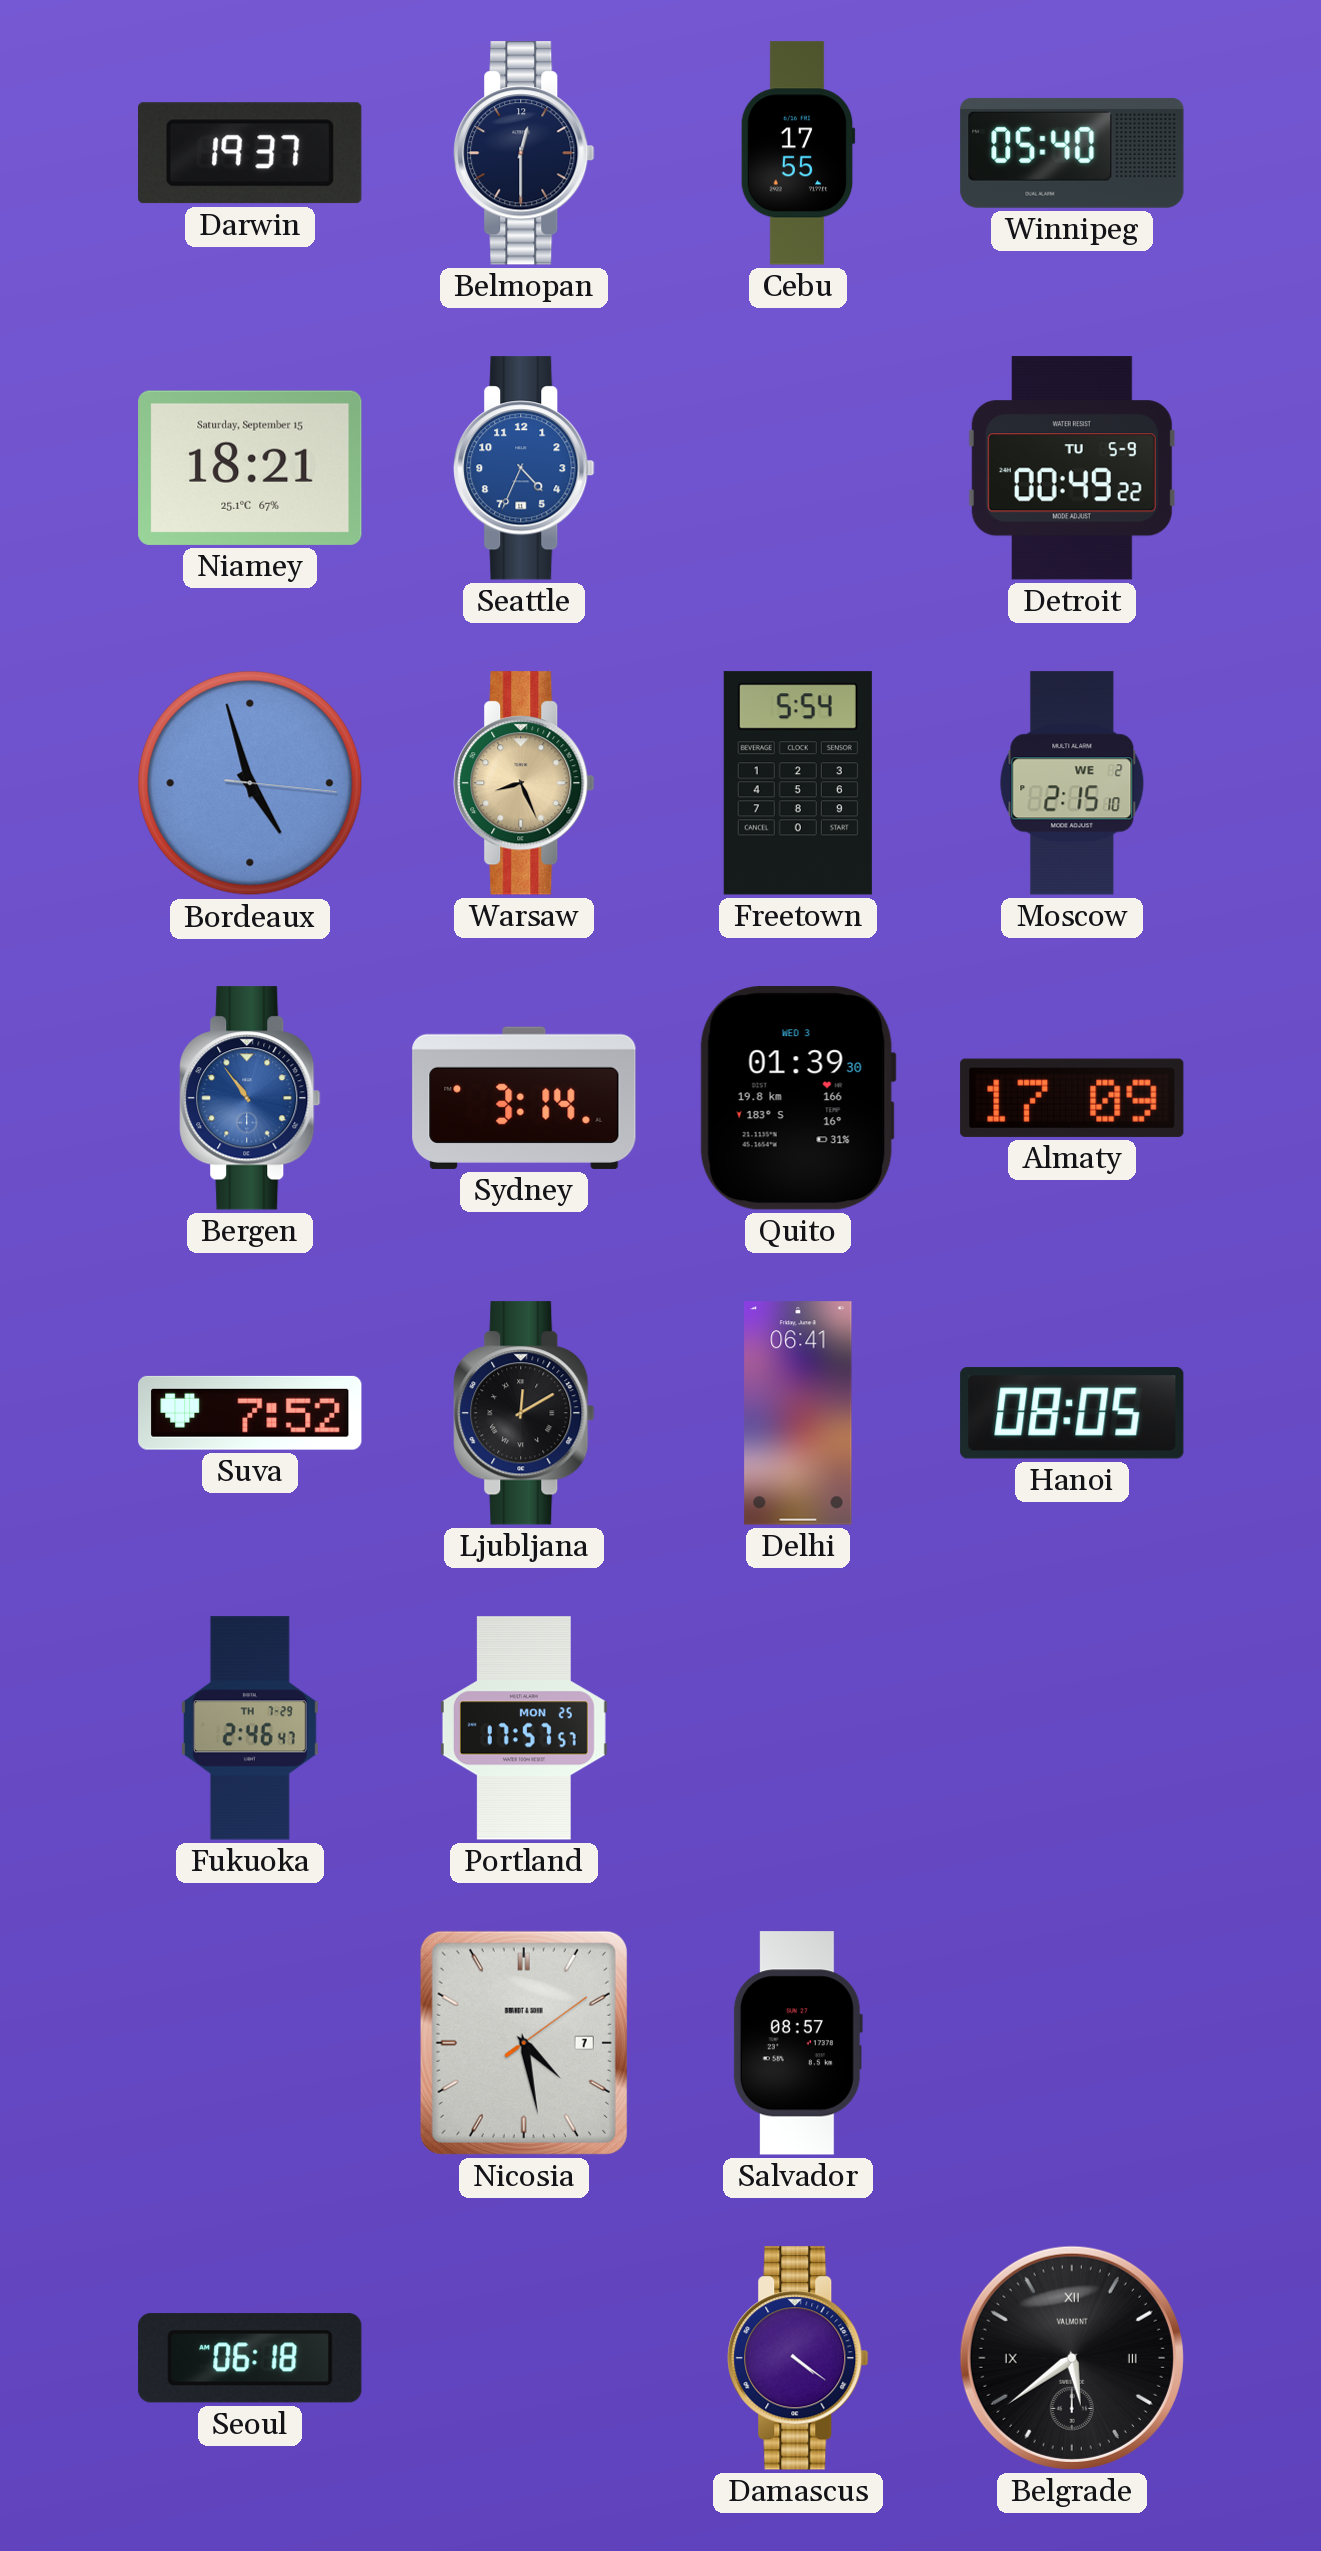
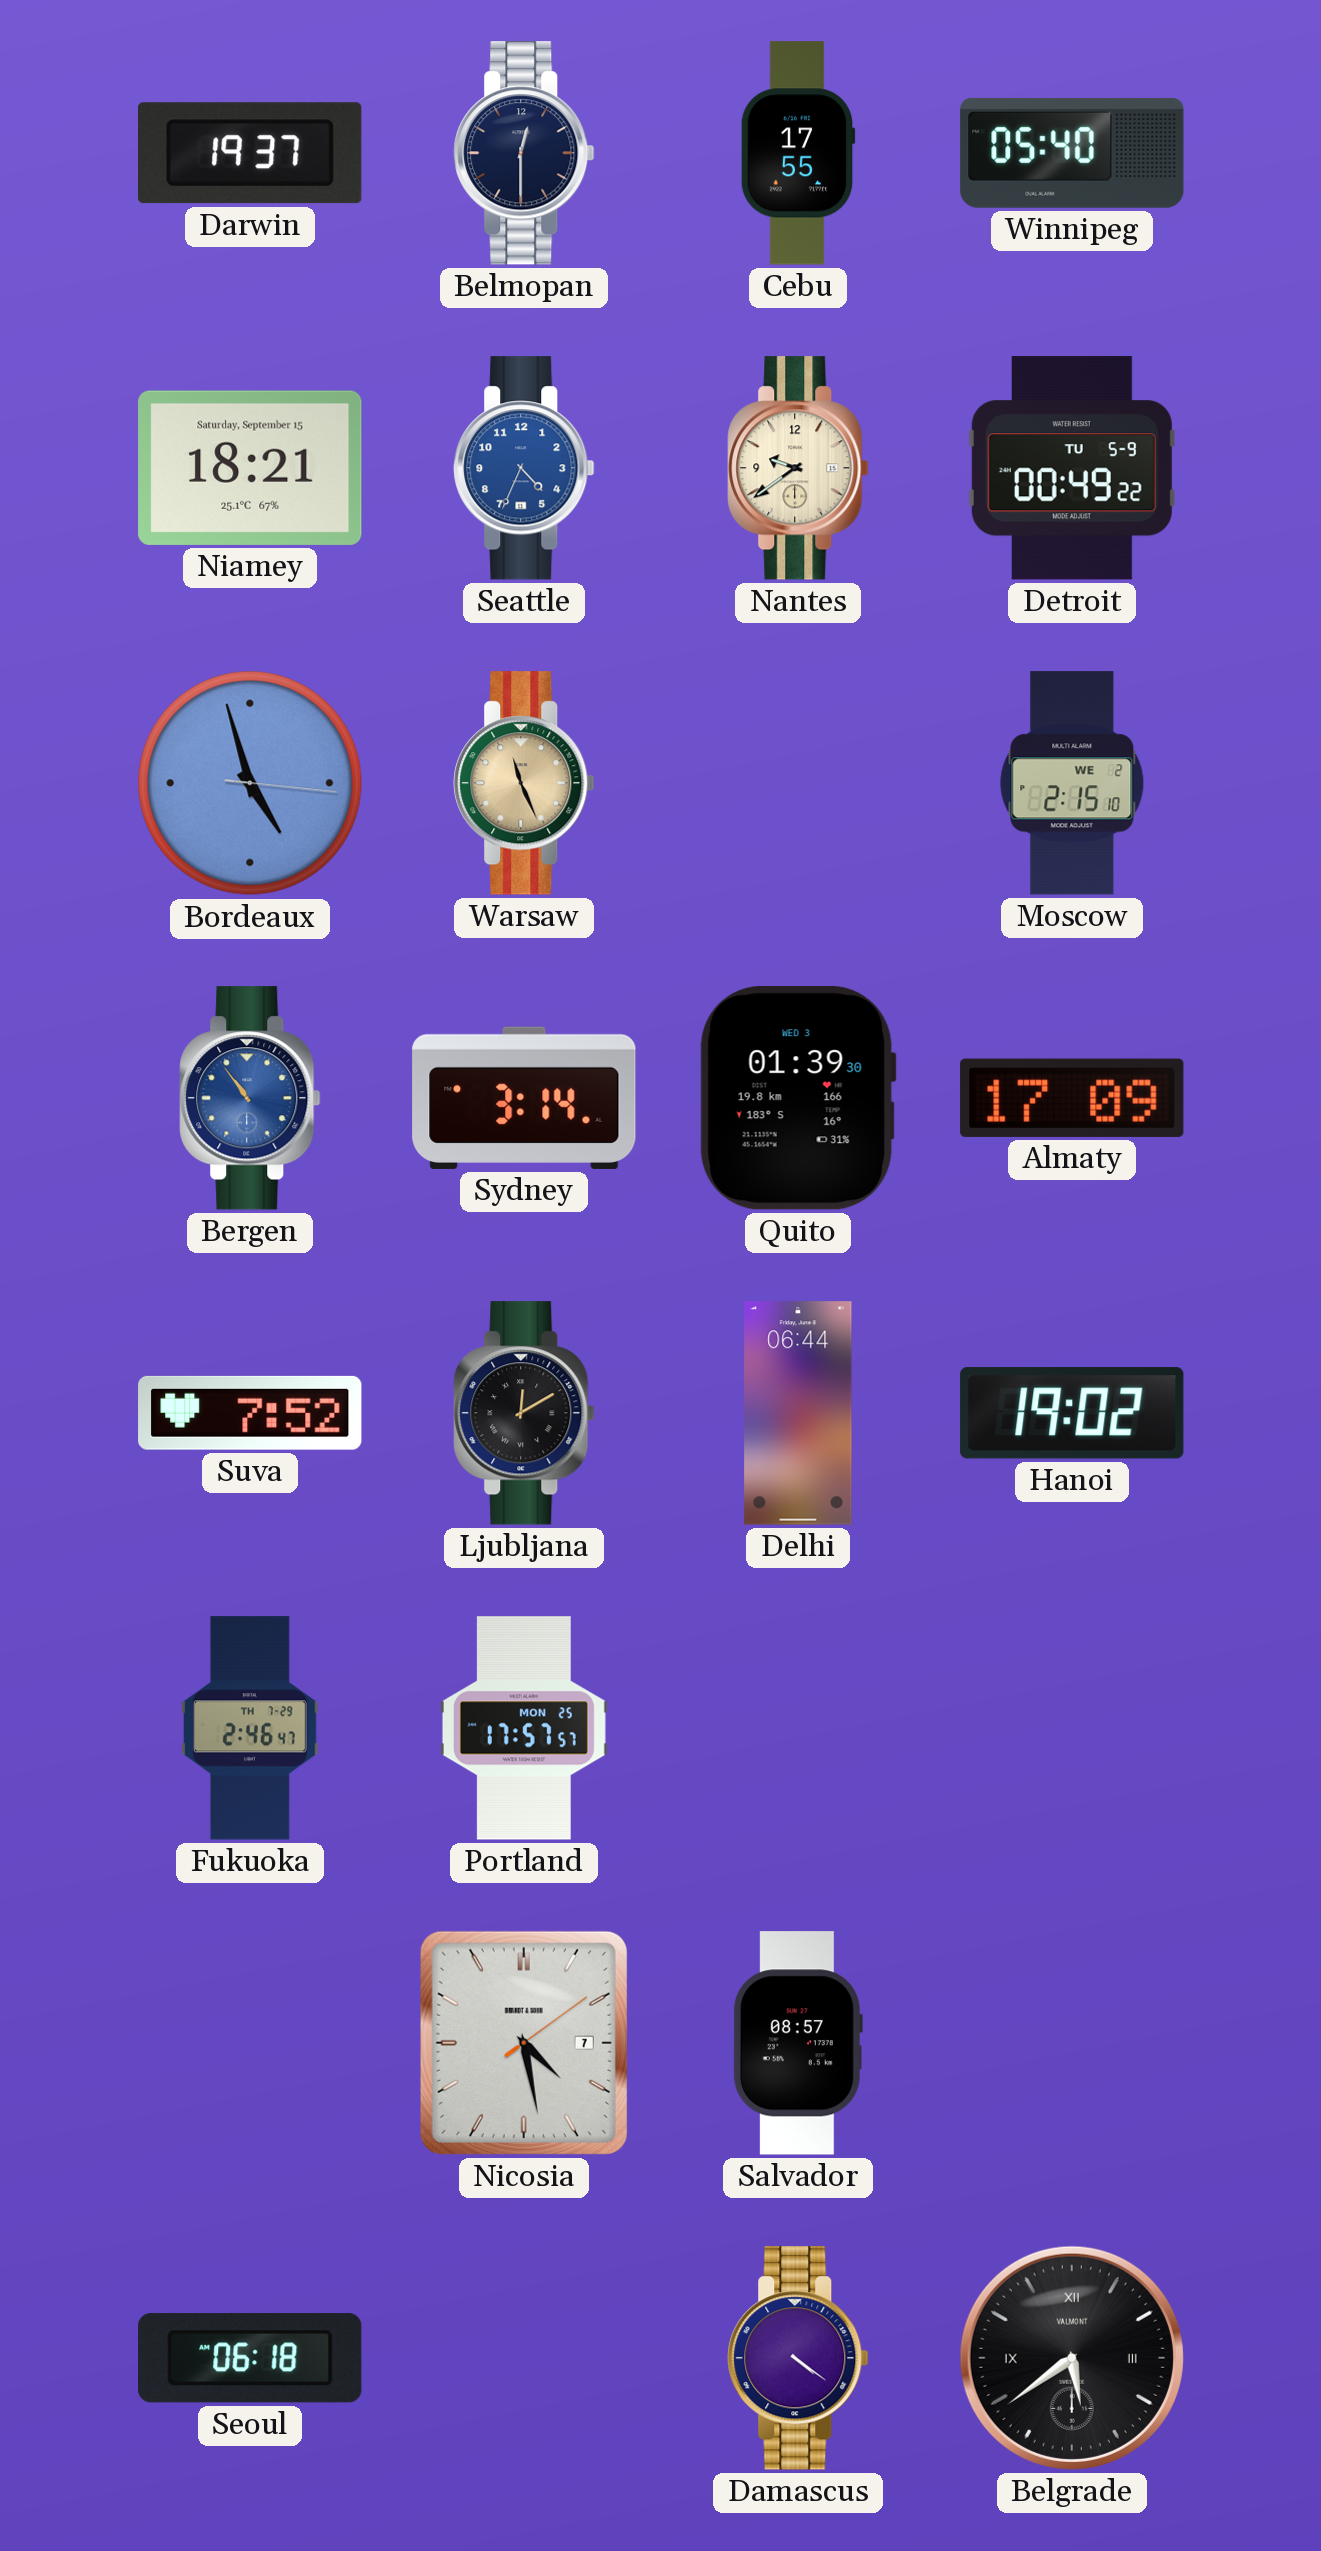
Nantes: none -> 9:39
Warsaw: 8:26 -> 11:26
Freetown: 5:54 -> none
Delhi: 06:41 -> 06:44
Hanoi: 08:05 -> 19:02
